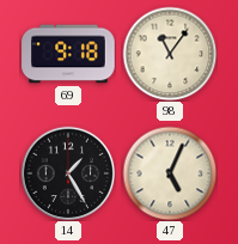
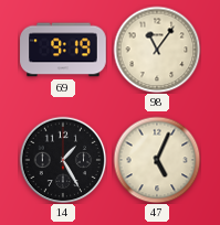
69: 9:18 -> 9:19
